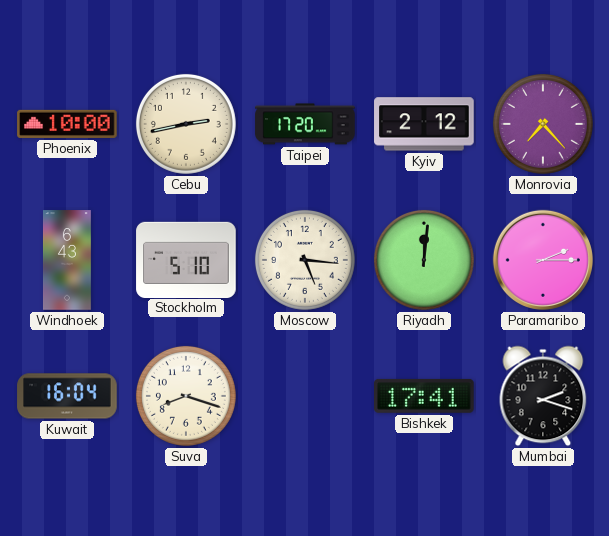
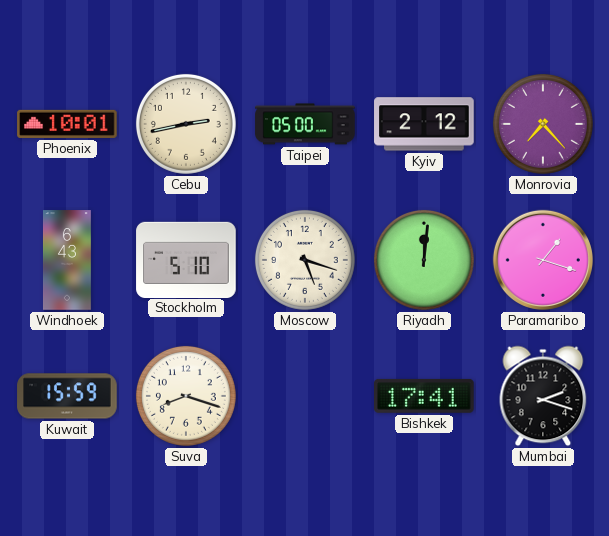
Phoenix: 10:00 -> 10:01
Taipei: 17:20 -> 05:00
Moscow: 5:16 -> 5:18
Paramaribo: 2:15 -> 1:18
Kuwait: 16:04 -> 15:59
